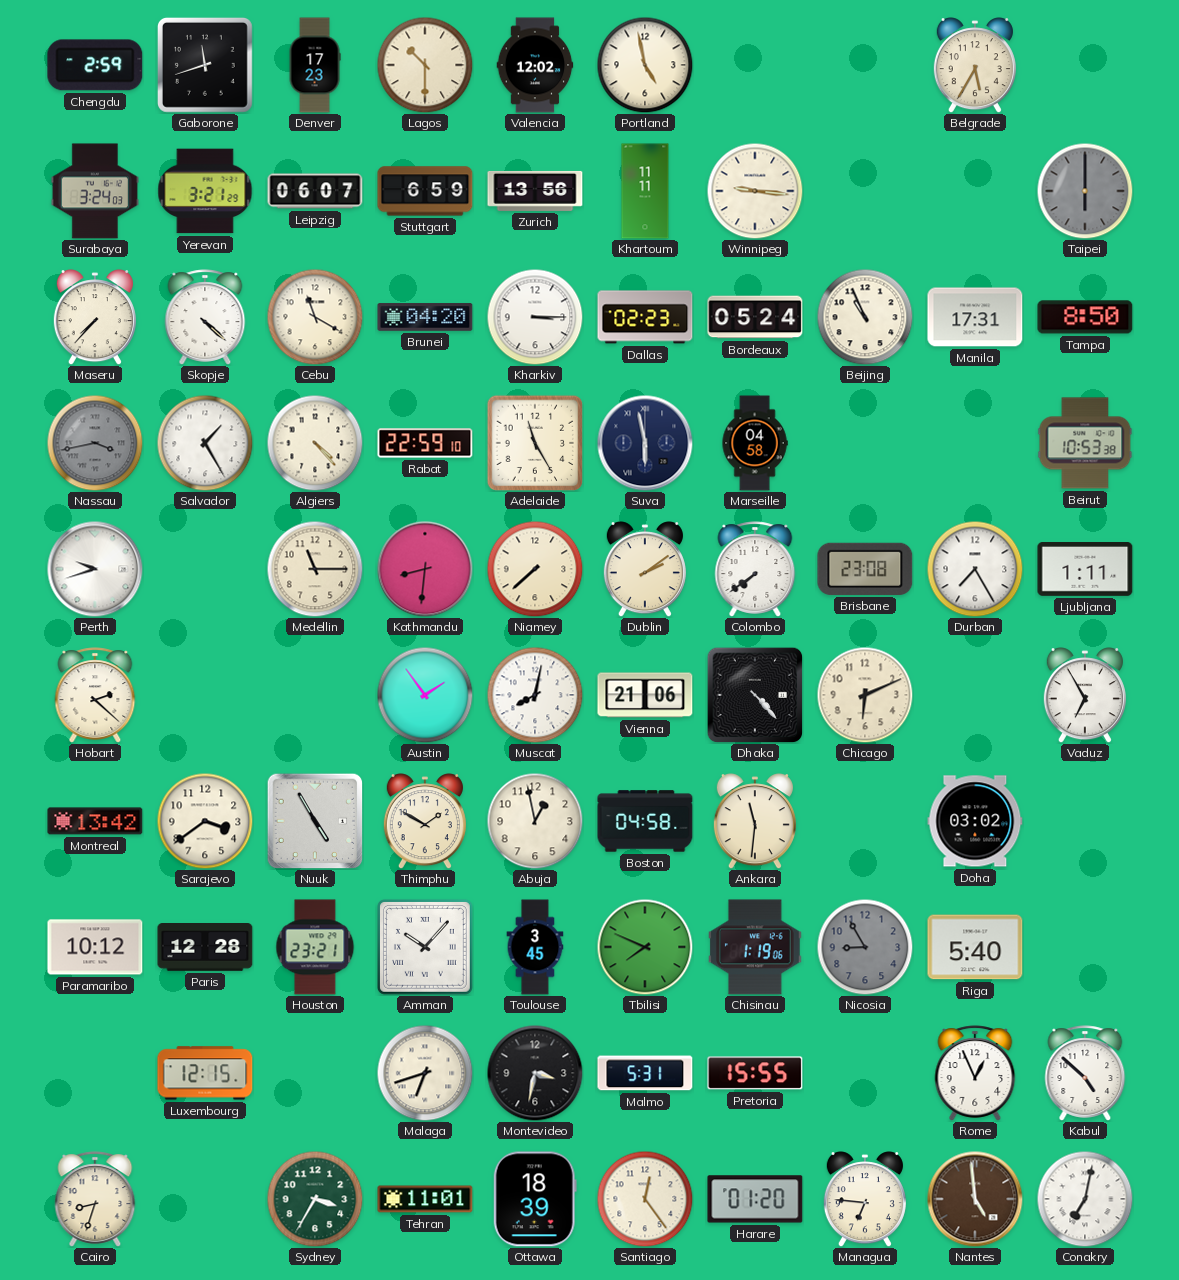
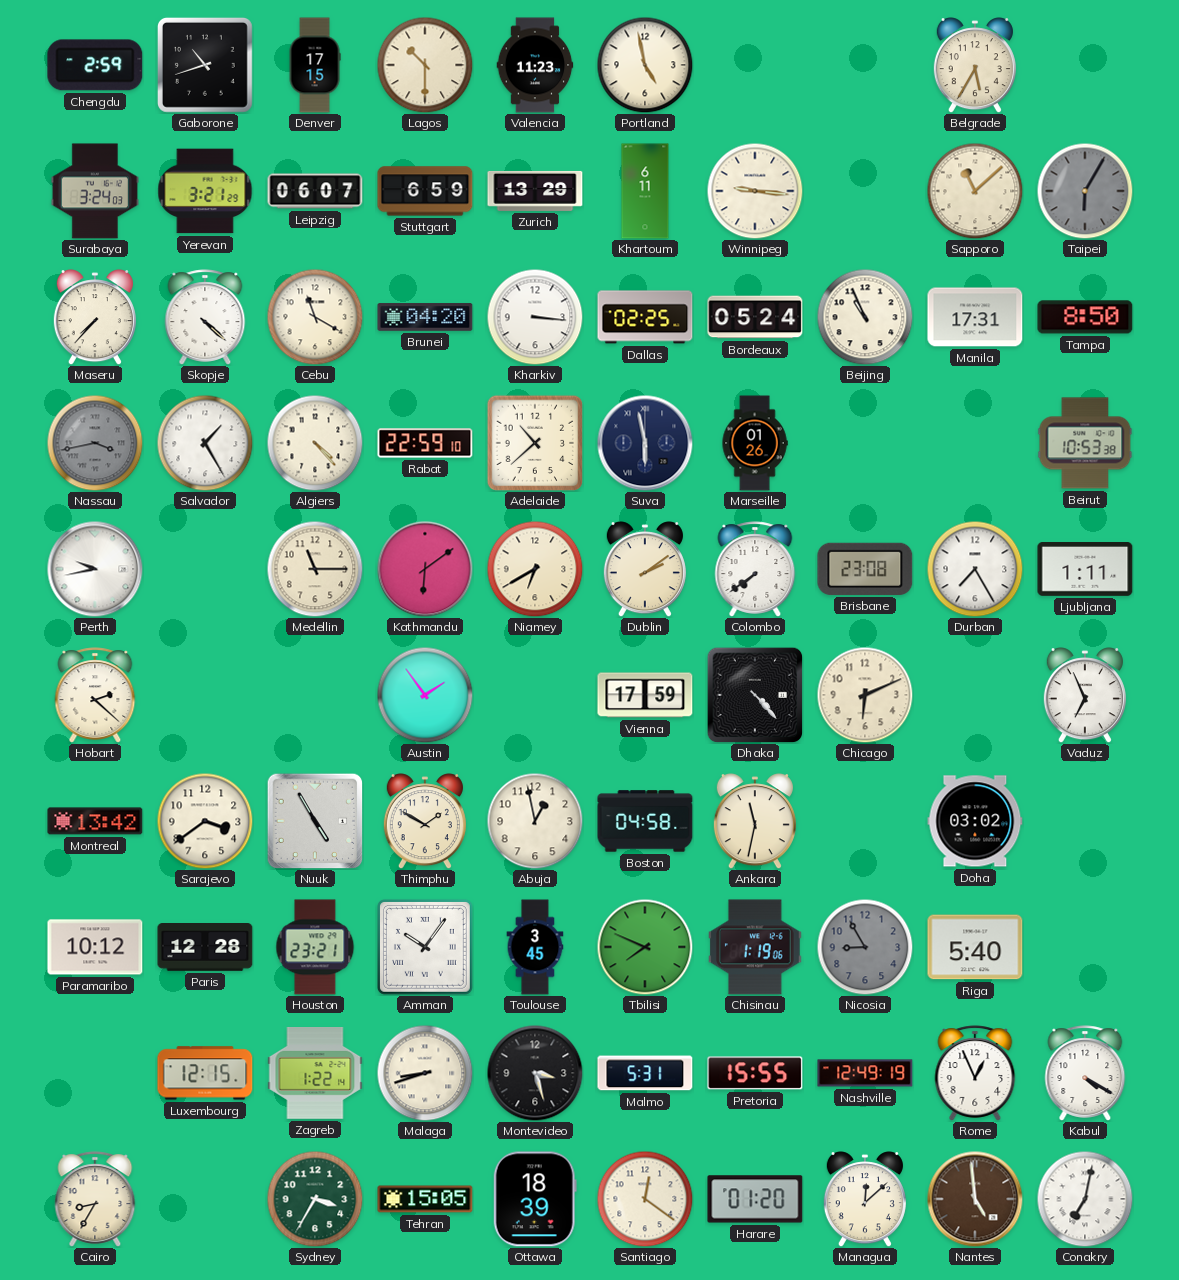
Gaborone: 11:42 -> 10:42
Denver: 17:23 -> 17:15
Valencia: 12:02 -> 11:23
Zurich: 13:56 -> 13:29
Khartoum: 11:11 -> 6:11
Sapporo: none -> 11:08
Taipei: 6:00 -> 6:05
Kharkiv: 3:15 -> 3:16
Dallas: 02:23 -> 02:25
Adelaide: 11:25 -> 10:38
Marseille: 04:58 -> 01:26
Perth: 9:42 -> 9:43
Kathmandu: 8:31 -> 6:09
Niamey: 7:38 -> 6:40
Muscat: 8:02 -> none
Vienna: 21:06 -> 17:59
Vaduz: 6:55 -> 6:56
Ankara: 11:31 -> 11:32
Amman: 10:07 -> 10:06
Zagreb: none -> 1:22
Malaga: 6:42 -> 8:42
Montevideo: 3:32 -> 3:27
Nashville: none -> 12:49
Kabul: 4:52 -> 4:20
Cairo: 8:33 -> 8:35
Tehran: 11:01 -> 15:05
Santiago: 12:24 -> 12:21
Managua: 6:46 -> 12:08
